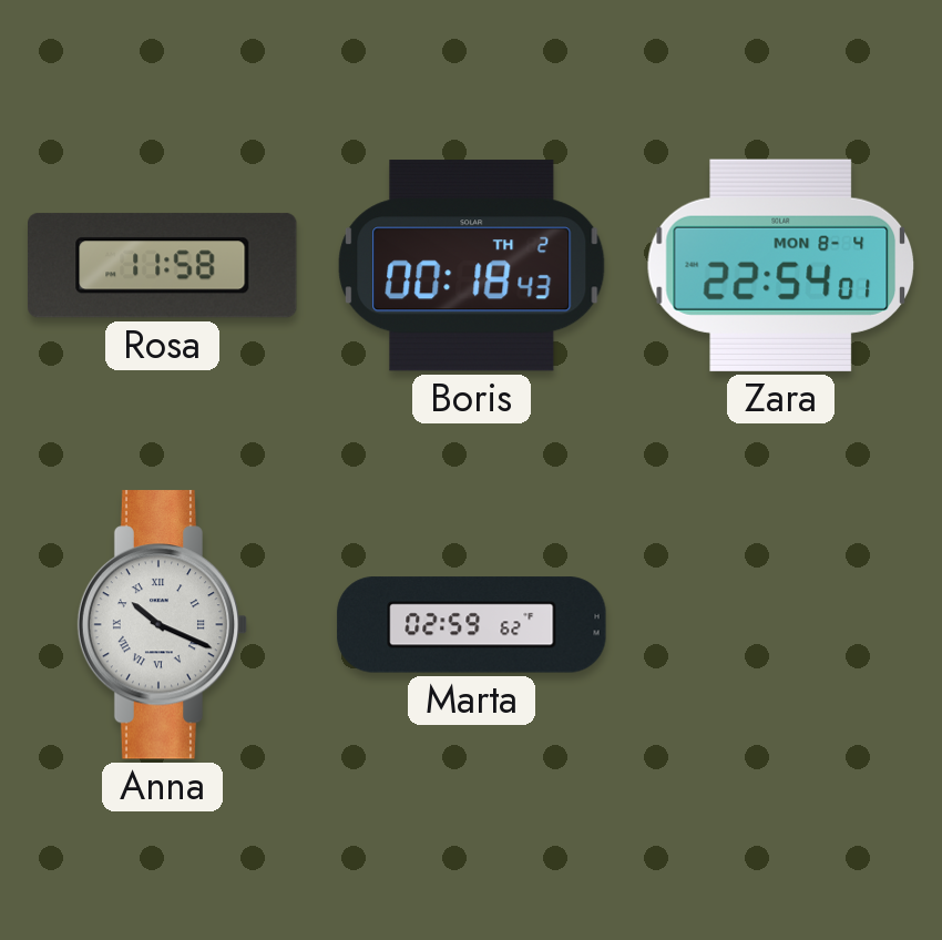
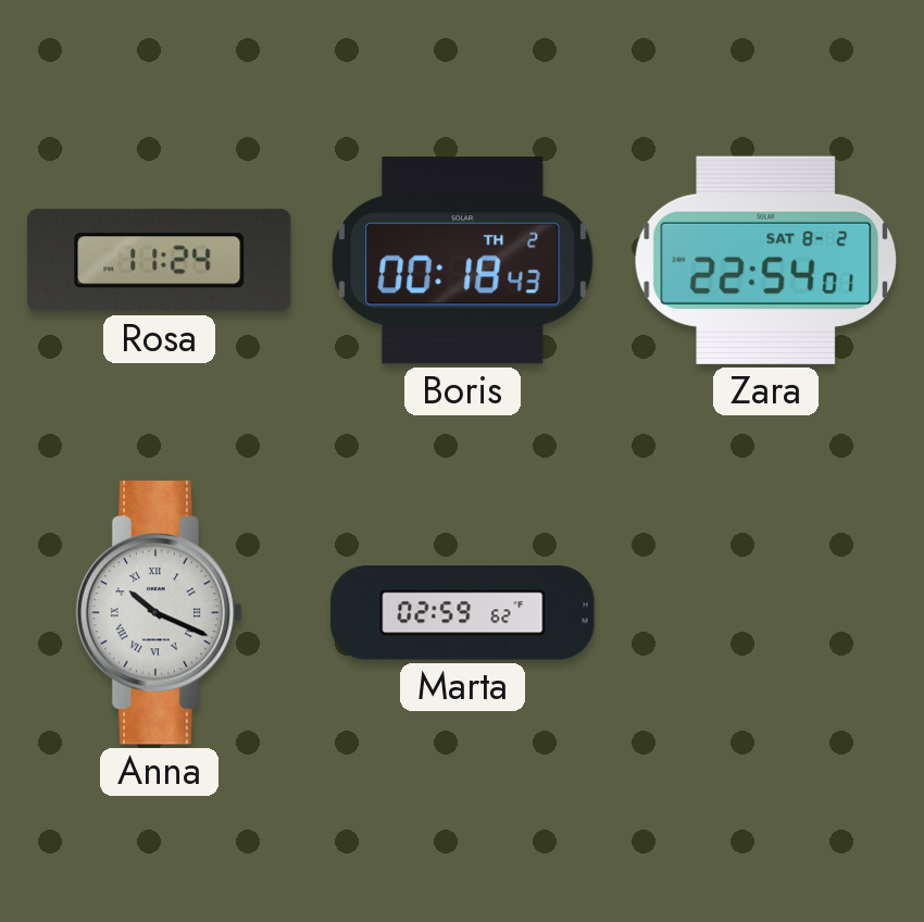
Rosa: 11:58 -> 11:24
Zara date: MON 8-4 -> SAT 8-2
